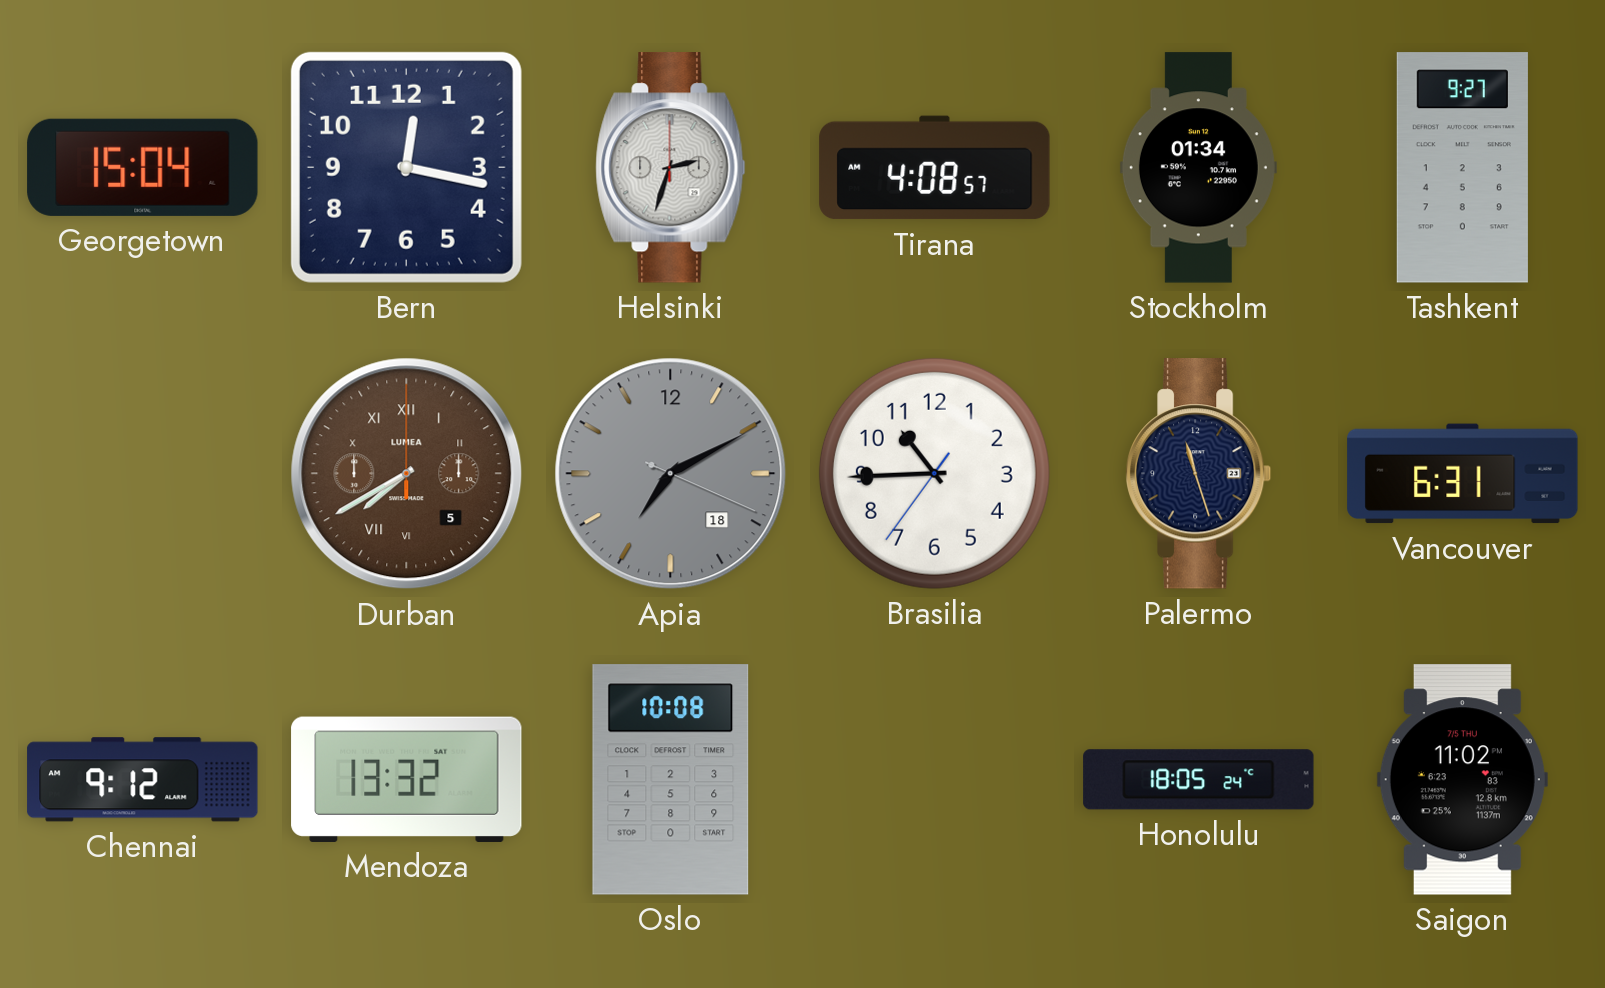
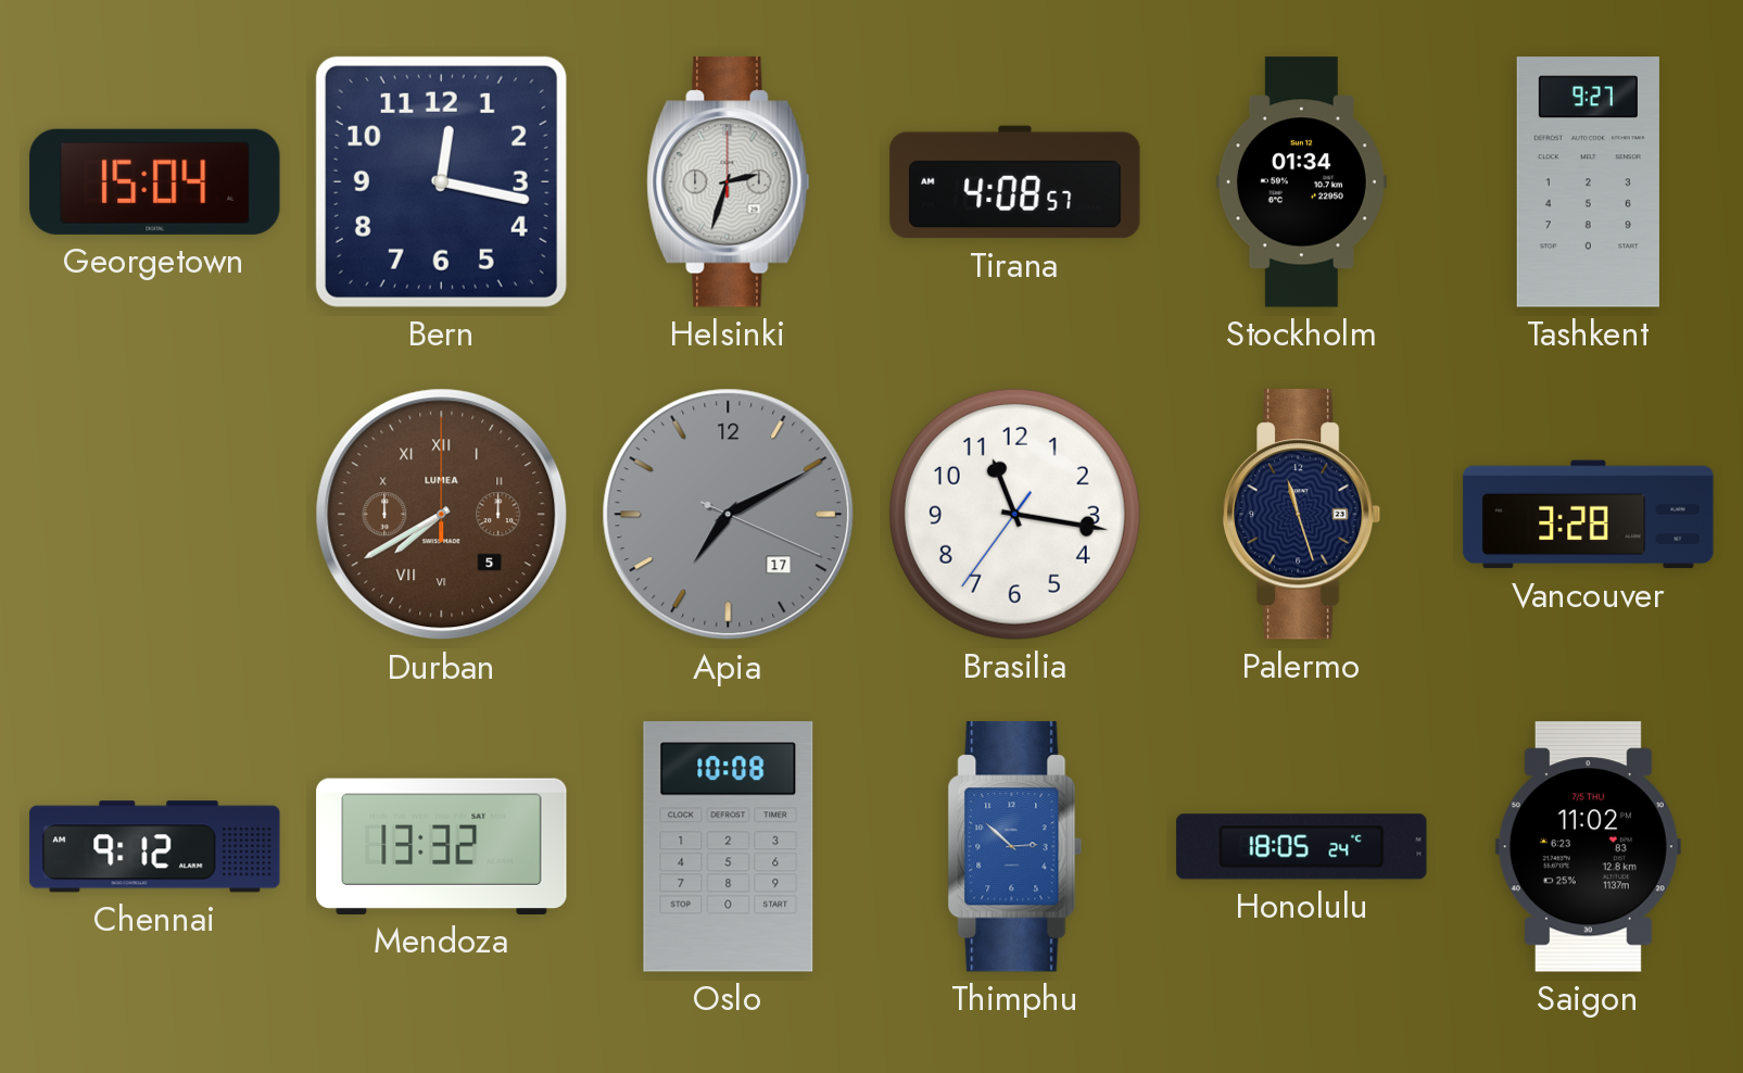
Apia date: 18 -> 17
Brasilia: 10:44 -> 11:16
Vancouver: 6:31 -> 3:28
Thimphu: none -> 2:52
